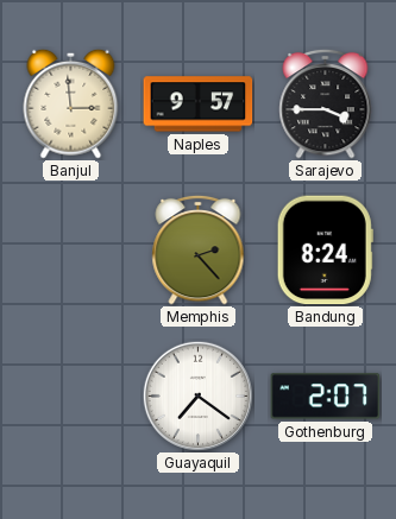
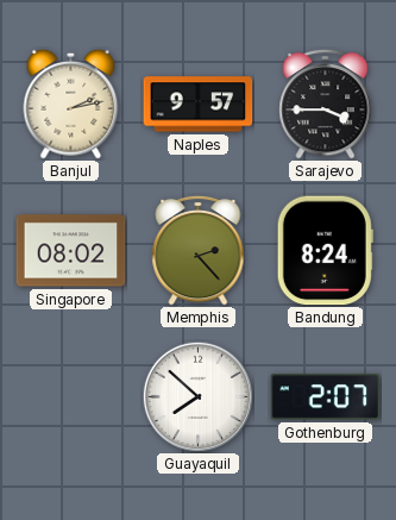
Banjul: 2:59 -> 2:13
Singapore: none -> 08:02
Guayaquil: 7:21 -> 7:52
